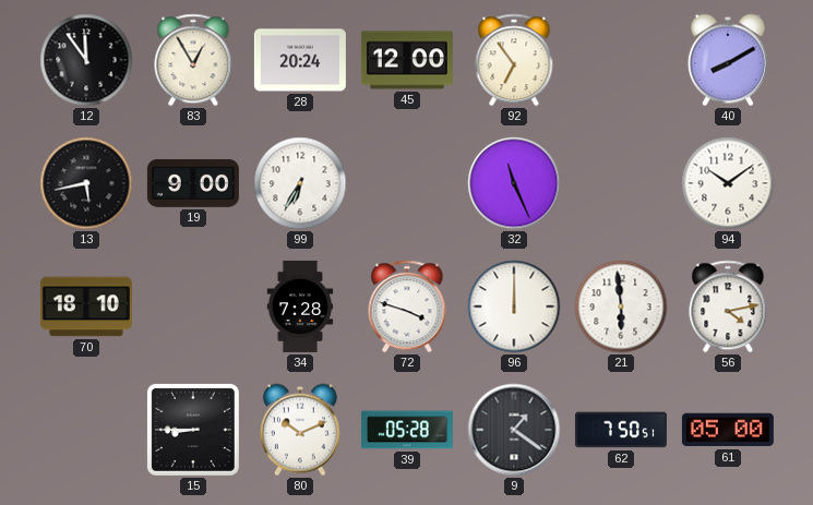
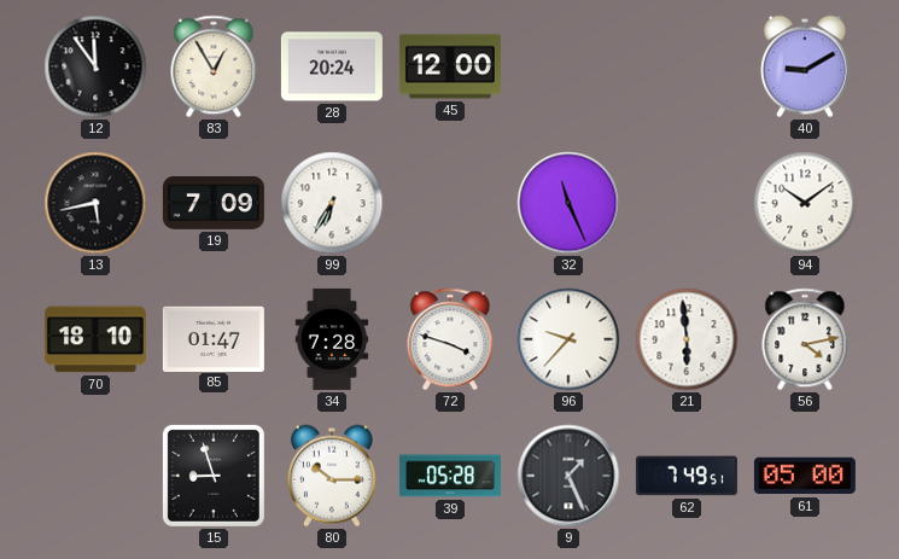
92: 6:54 -> none
40: 8:10 -> 9:10
19: 9:00 -> 7:09
85: none -> 01:47
96: 12:00 -> 9:37
15: 8:45 -> 8:57
80: 10:11 -> 10:15
9: 1:21 -> 1:26
62: 7:50 -> 7:49
